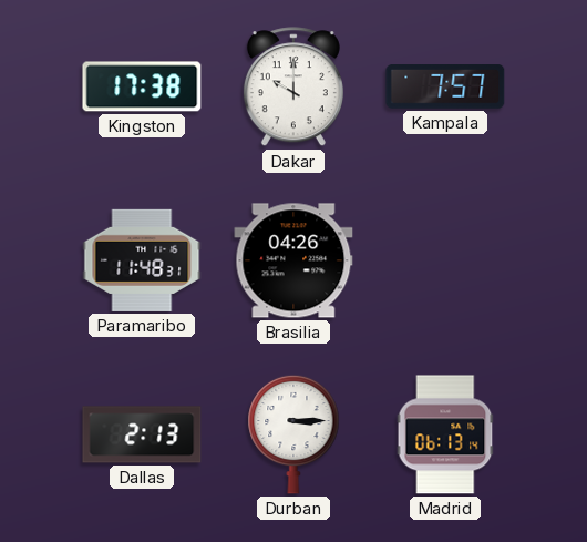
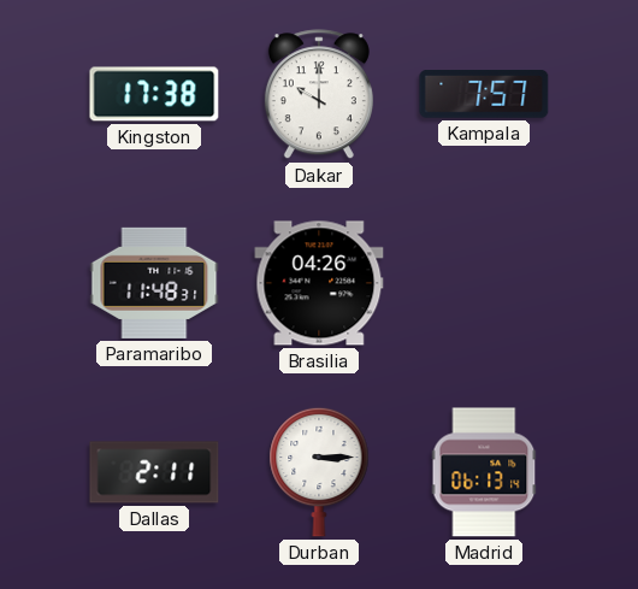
Dallas: 2:13 -> 2:11
